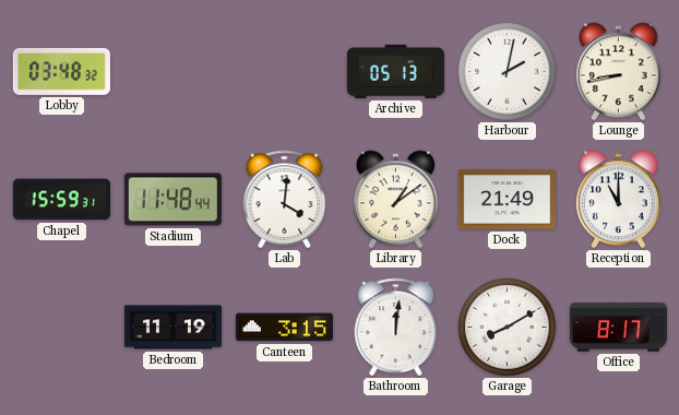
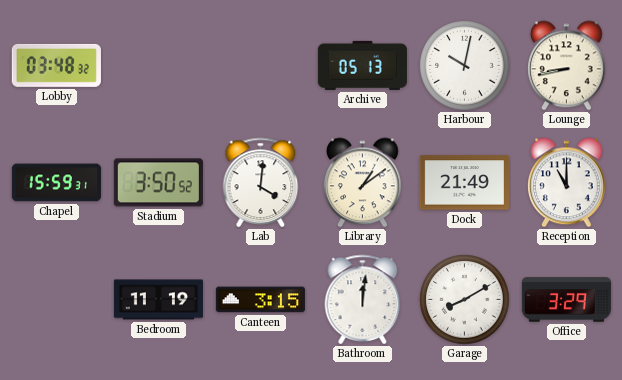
Harbour: 2:02 -> 10:02
Stadium: 11:48 -> 3:50
Office: 8:17 -> 3:29
